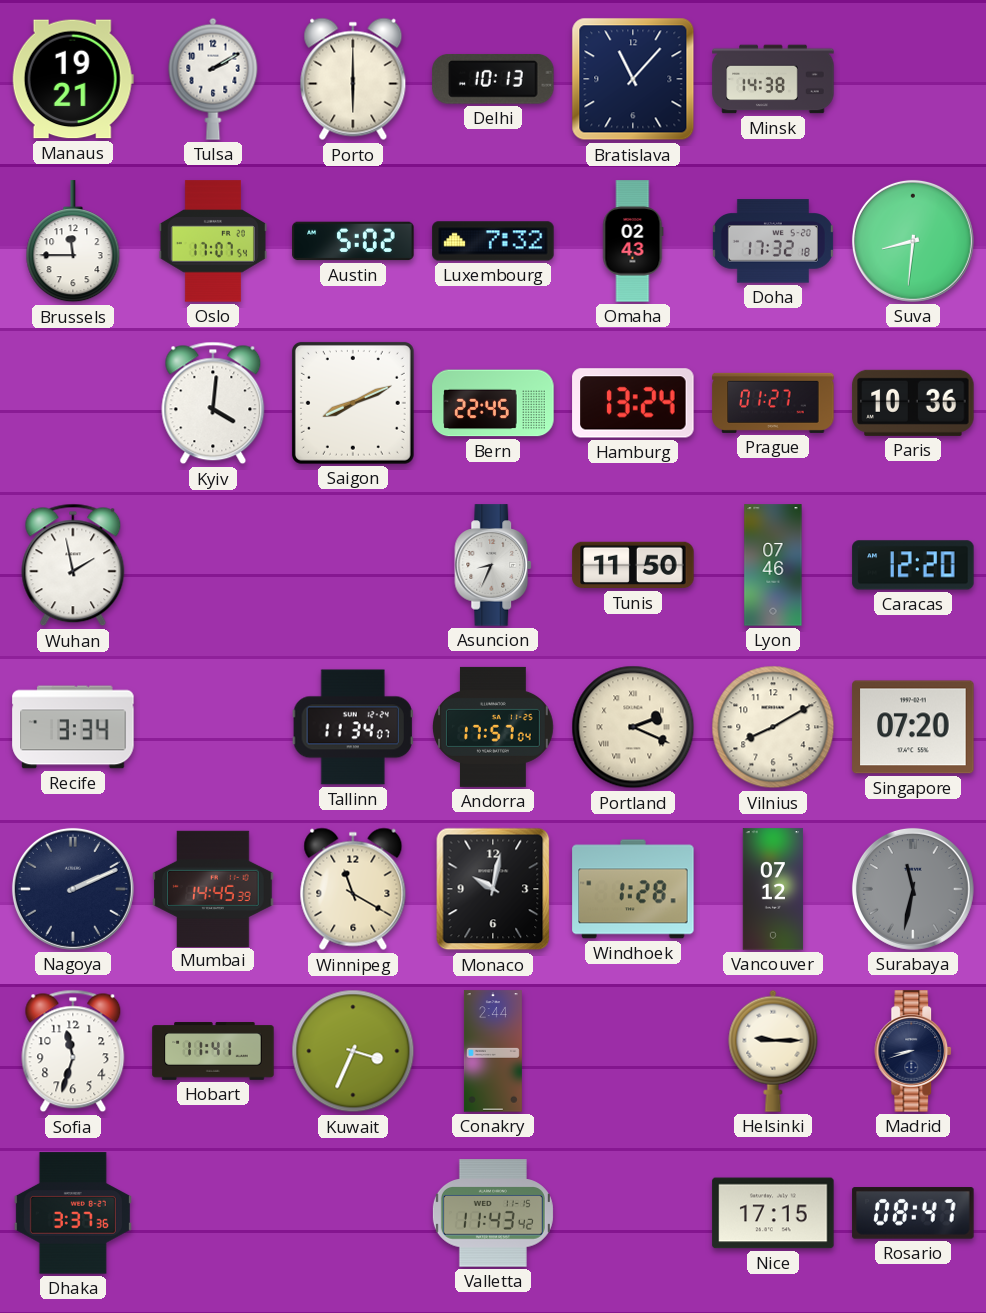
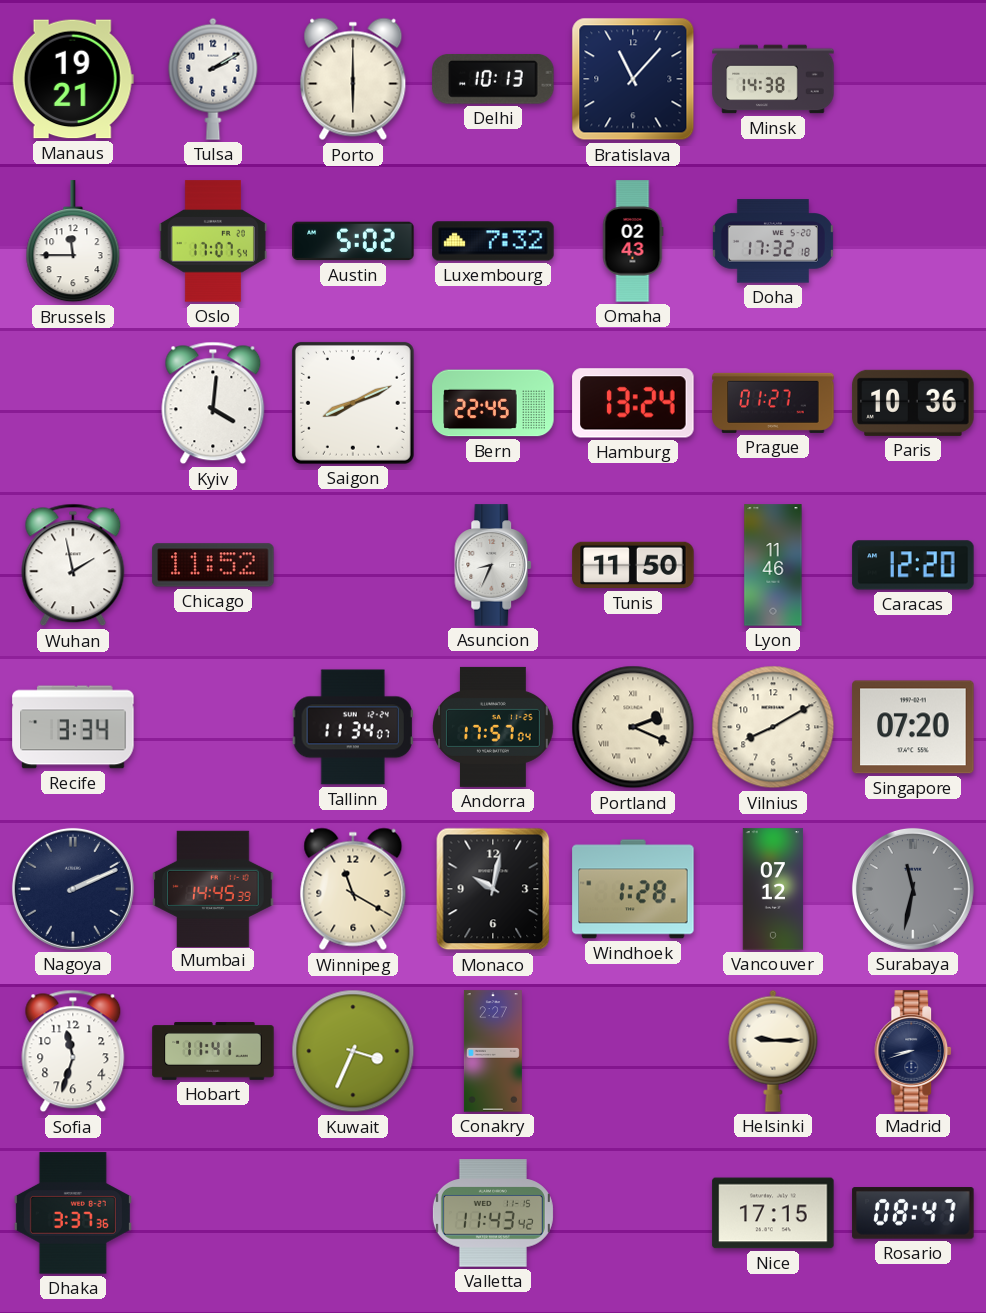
Suva: 8:31 -> none
Chicago: none -> 11:52
Lyon: 07:46 -> 11:46
Conakry: 2:44 -> 2:27
